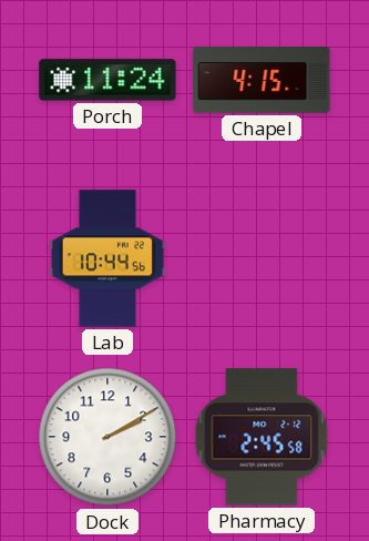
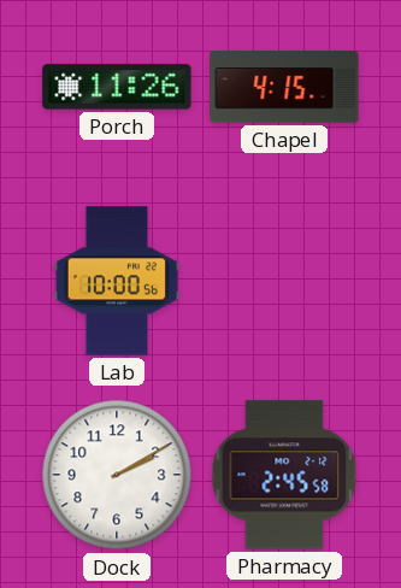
Porch: 11:24 -> 11:26
Lab: 10:44 -> 10:00
